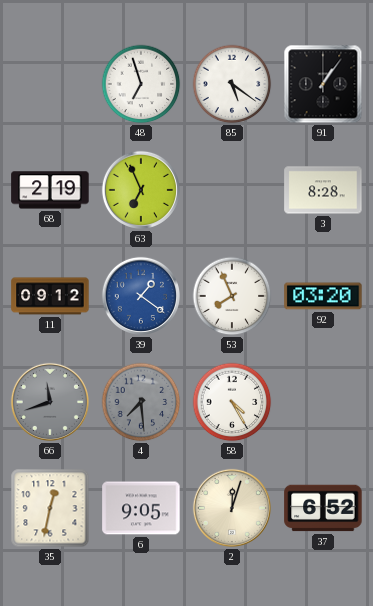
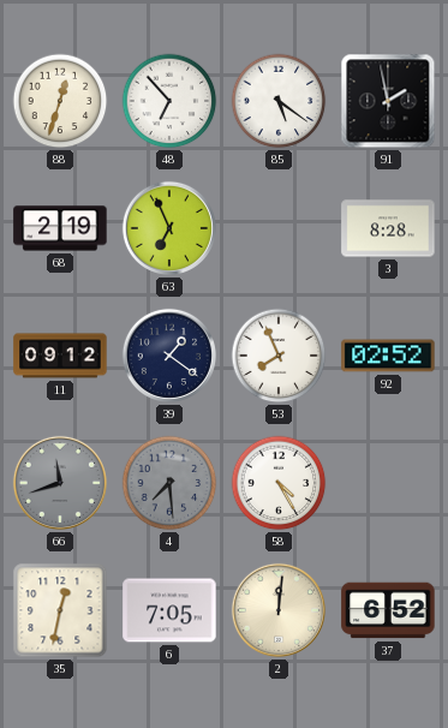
88: none -> 12:33
48: 6:57 -> 6:53
91: 1:06 -> 1:58
39 dial: blue -> navy
92: 03:20 -> 02:52
6: 9:05 -> 7:05
2: 12:03 -> 12:01
